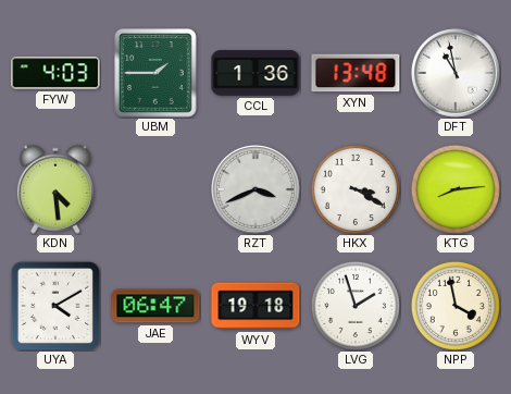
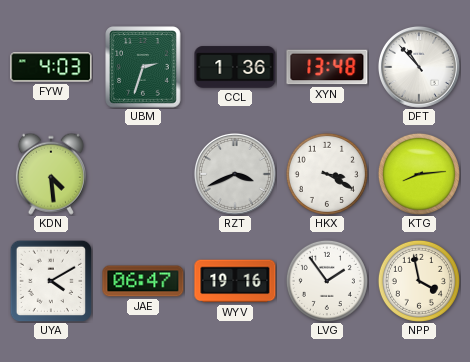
UBM: 1:45 -> 2:33
DFT: 10:58 -> 10:53
WYV: 19:18 -> 19:16
LVG: 1:57 -> 1:54
